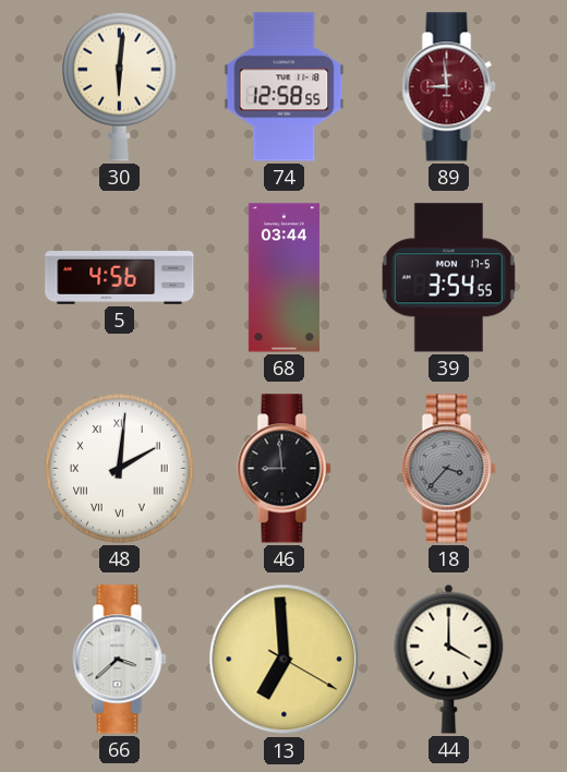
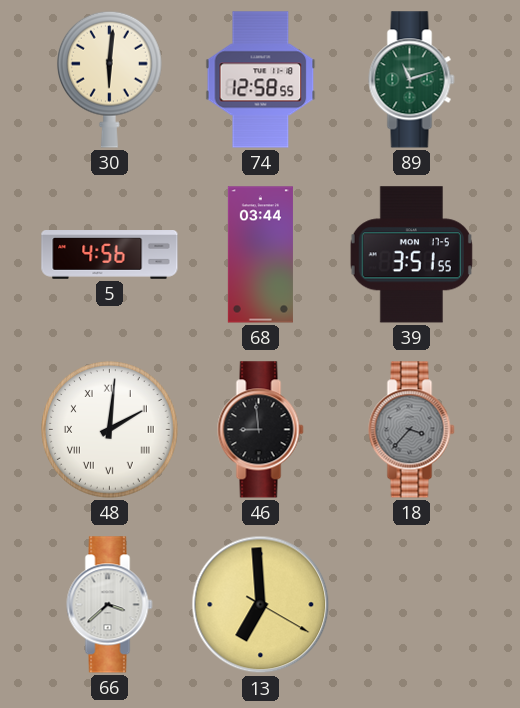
89: 8:59 -> 11:12
89 dial: burgundy -> green
39: 3:54 -> 3:51
44: 4:00 -> none
